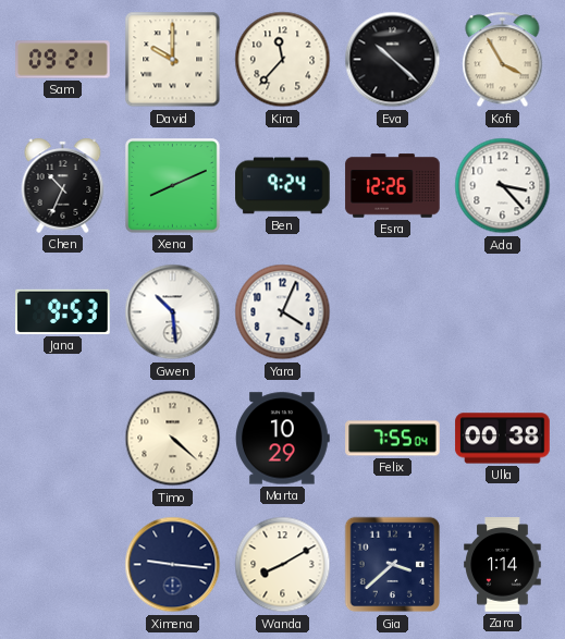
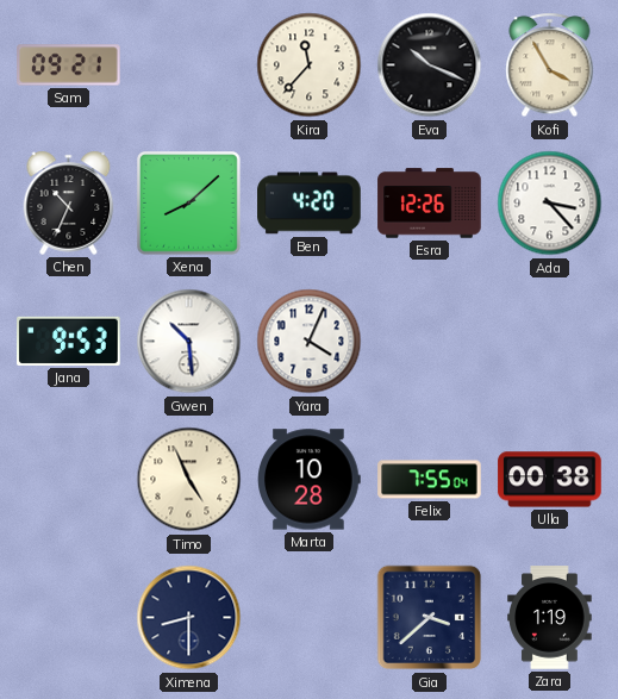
David: 10:00 -> none
Eva: 10:22 -> 10:19
Xena: 8:11 -> 8:08
Ben: 9:24 -> 4:20
Timo: 4:22 -> 4:56
Marta: 10:29 -> 10:28
Ximena: 9:16 -> 8:30
Wanda: 8:10 -> none
Zara: 1:14 -> 1:19
